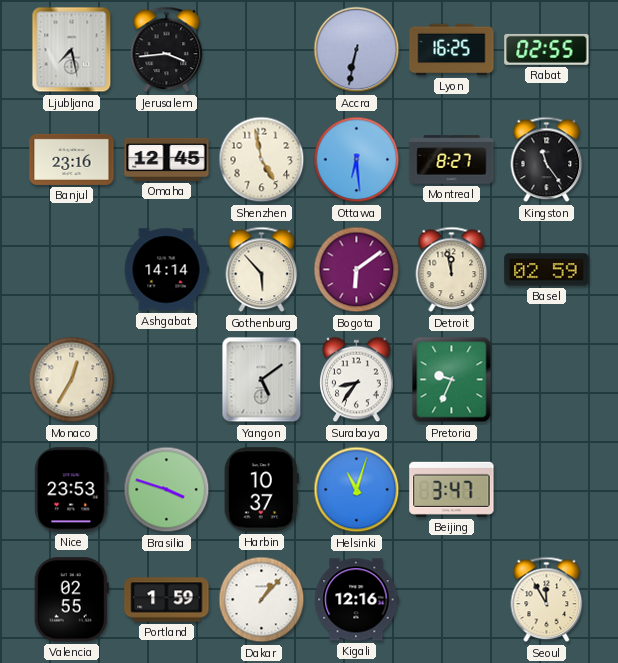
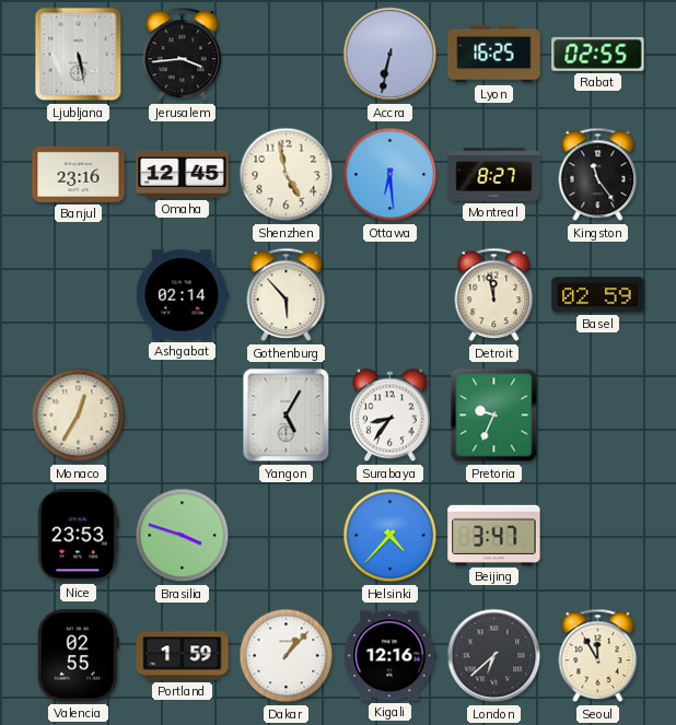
Ljubljana: 7:28 -> 5:28
Ashgabat: 14:14 -> 02:14
Bogota: 6:09 -> none
Yangon: 5:09 -> 5:05
Harbin: 10:37 -> none
Helsinki: 11:03 -> 4:37
London: none -> 6:38
